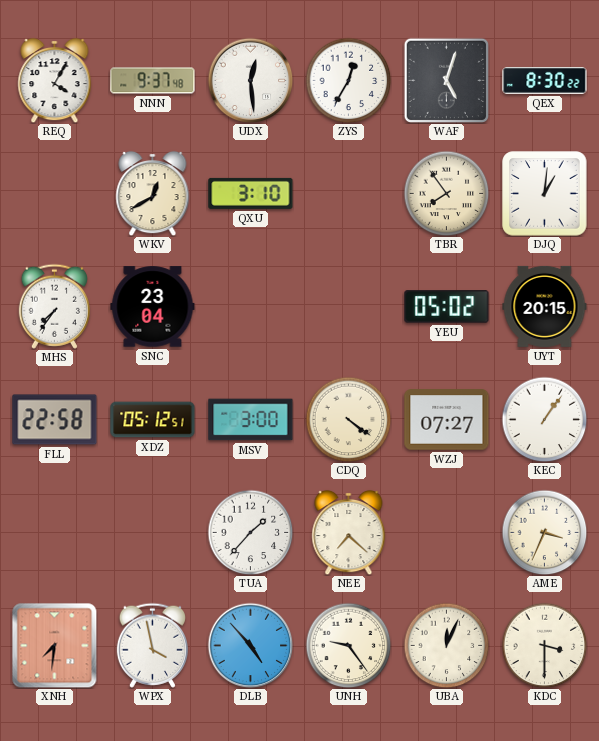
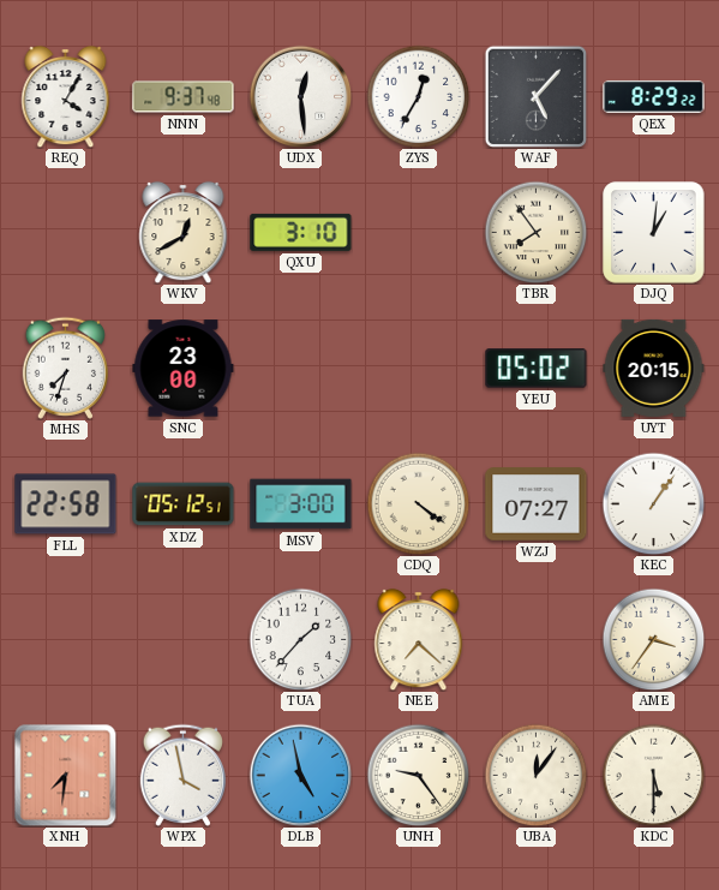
WAF: 5:03 -> 5:07
QEX: 8:30 -> 8:29
MHS: 7:36 -> 7:33
SNC: 23:04 -> 23:00
AME: 3:34 -> 3:36
DLB: 4:53 -> 4:58
UBA: 12:04 -> 12:06
KDC: 3:30 -> 5:30
